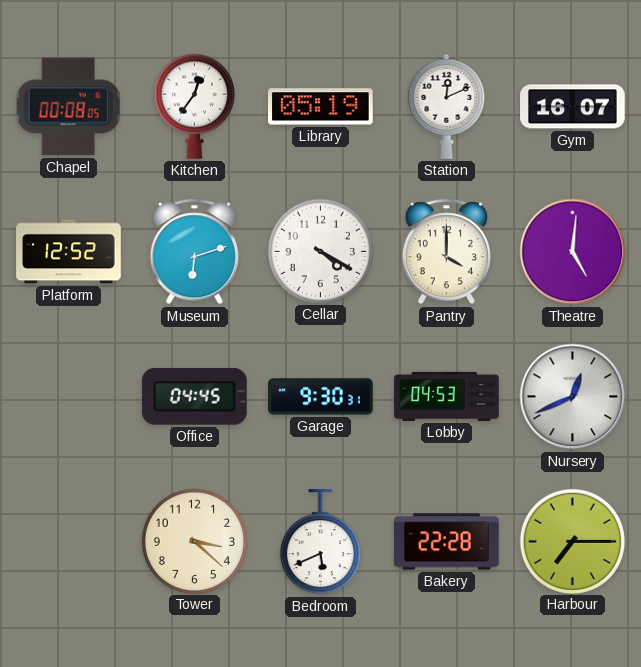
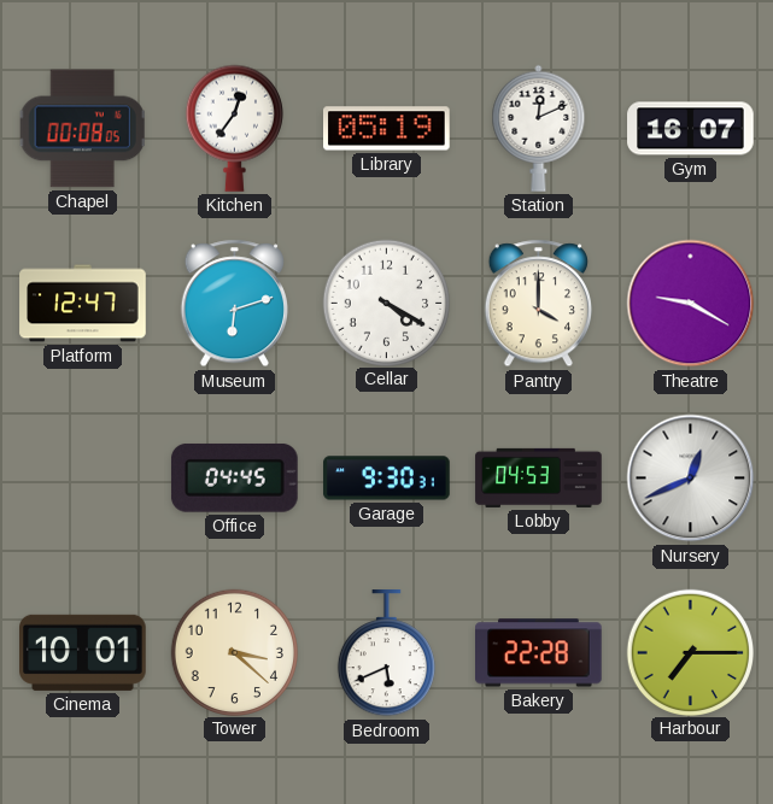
Platform: 12:52 -> 12:47
Theatre: 5:01 -> 9:20
Cinema: none -> 10:01
